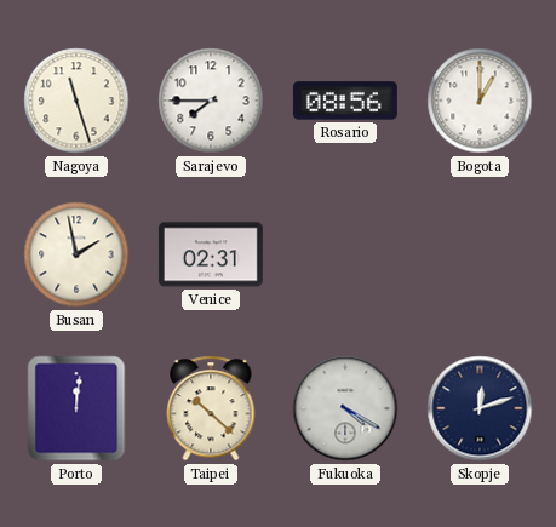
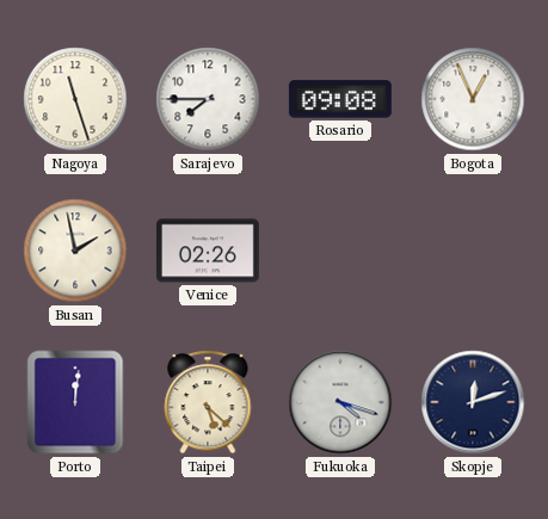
Rosario: 08:56 -> 09:08
Bogota: 1:00 -> 12:56
Venice: 02:31 -> 02:26
Taipei: 10:22 -> 5:22
Fukuoka: 4:20 -> 4:18
